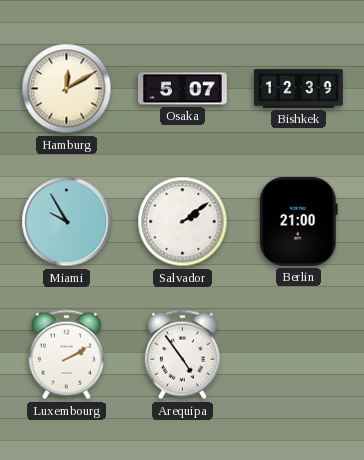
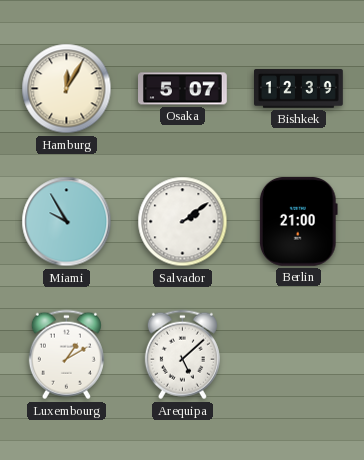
Hamburg: 12:10 -> 12:05
Luxembourg: 2:10 -> 1:10
Arequipa: 4:54 -> 5:08
